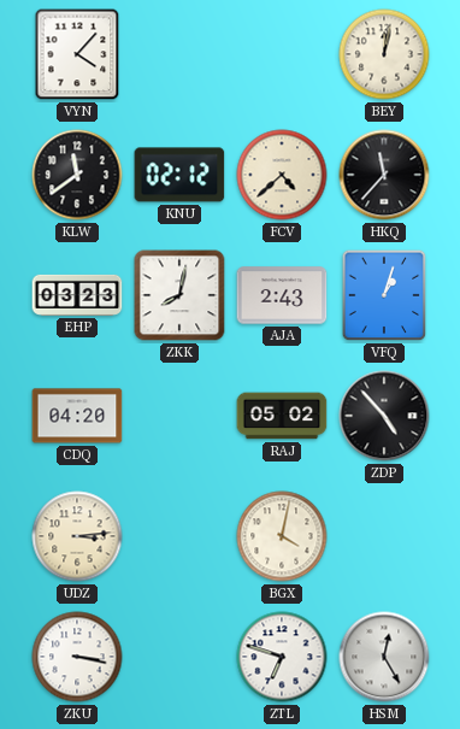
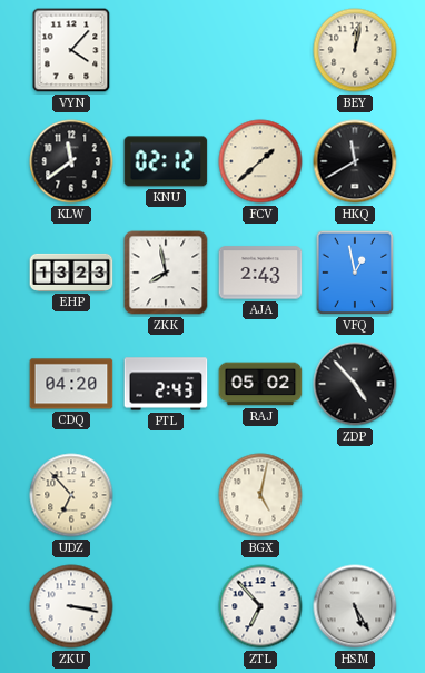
FCV: 4:38 -> 1:38
HKQ: 11:37 -> 11:40
EHP: 03:23 -> 13:23
ZKK: 8:02 -> 7:58
VFQ: 1:03 -> 12:58
PTL: none -> 2:43
UDZ: 3:14 -> 6:53
BGX: 4:02 -> 5:02
ZTL: 6:48 -> 6:53
HSM: 12:25 -> 5:25
